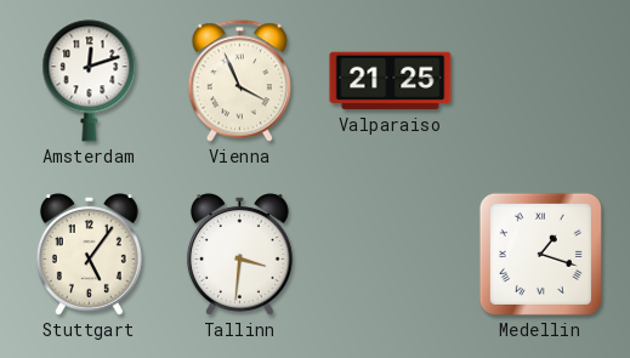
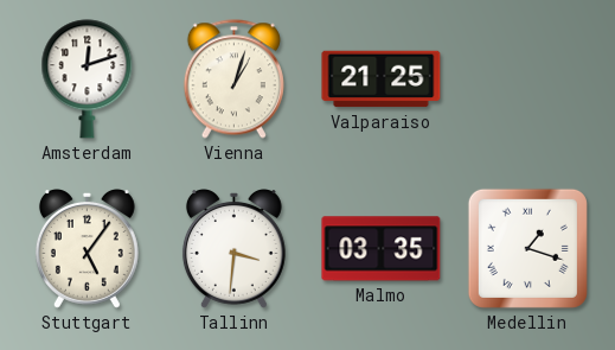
Vienna: 3:56 -> 1:03
Malmo: none -> 03:35
